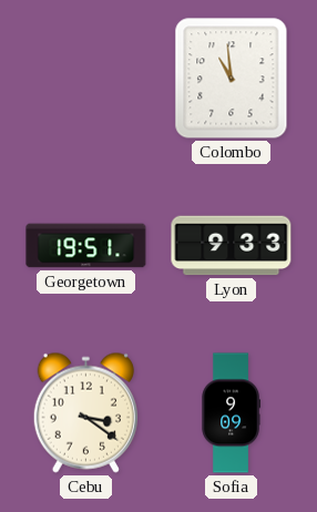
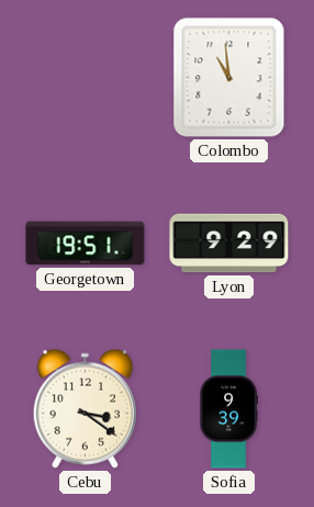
Lyon: 9:33 -> 9:29
Sofia: 9:09 -> 9:39
